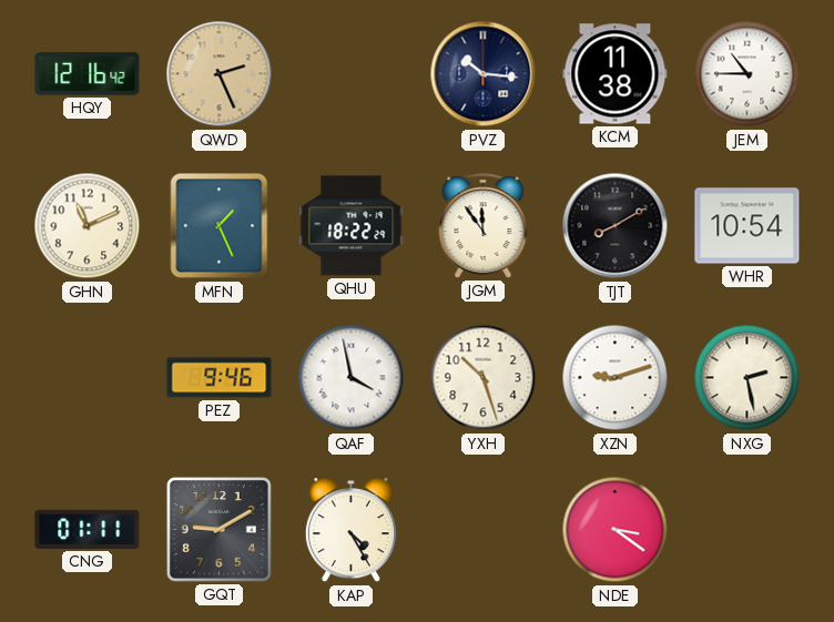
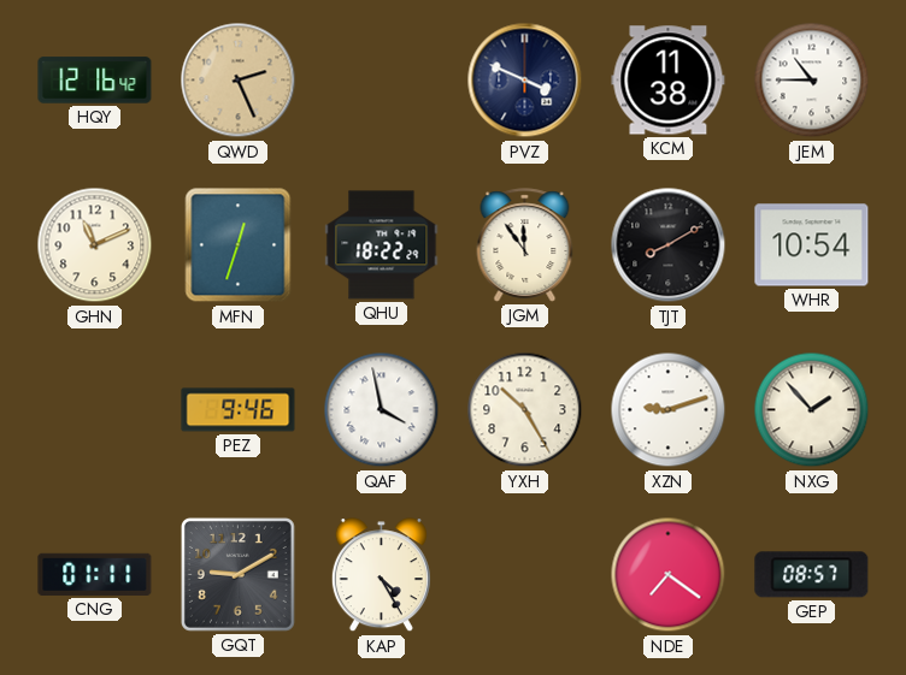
PVZ: 10:16 -> 3:49
MFN: 1:26 -> 12:33
YXH: 10:27 -> 10:25
NXG: 2:28 -> 1:53
NDE: 3:21 -> 7:21
GEP: none -> 08:57
